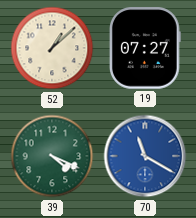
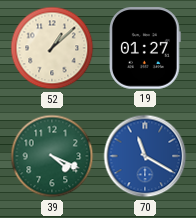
19: 07:27 -> 01:27
